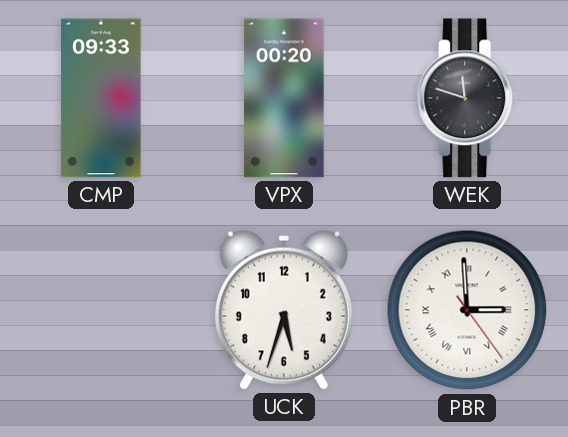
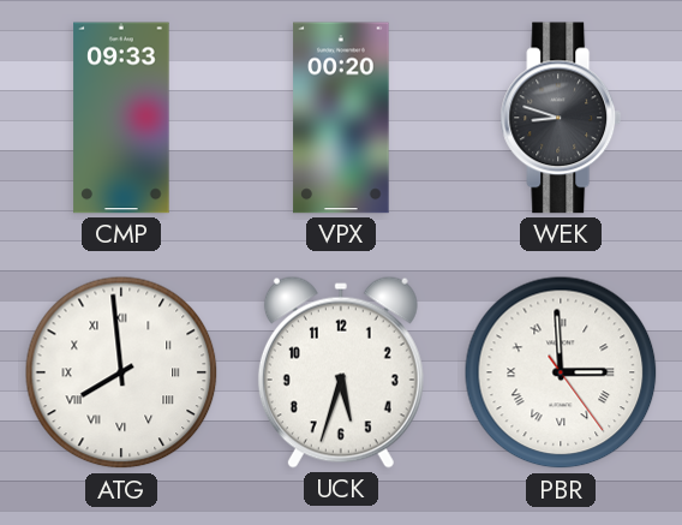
WEK: 11:48 -> 8:48
ATG: none -> 7:59
